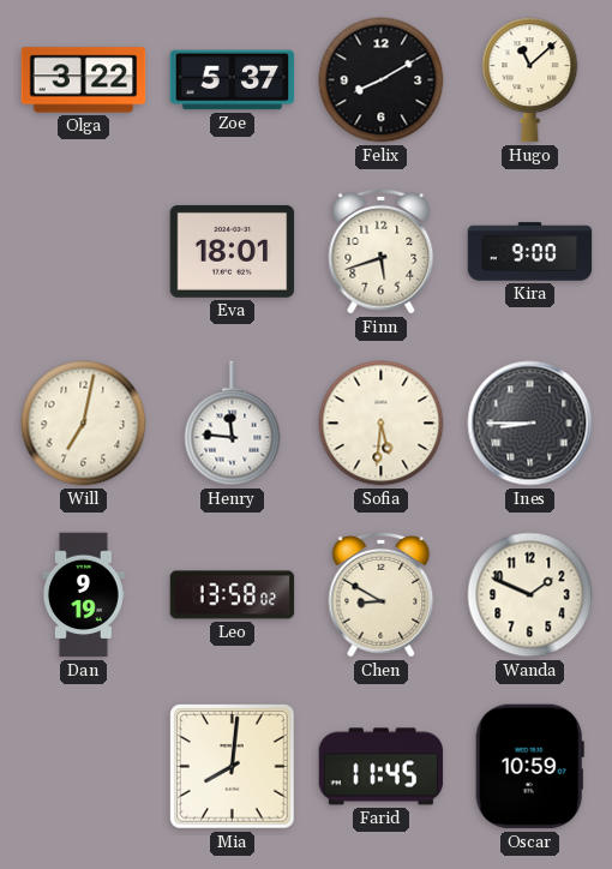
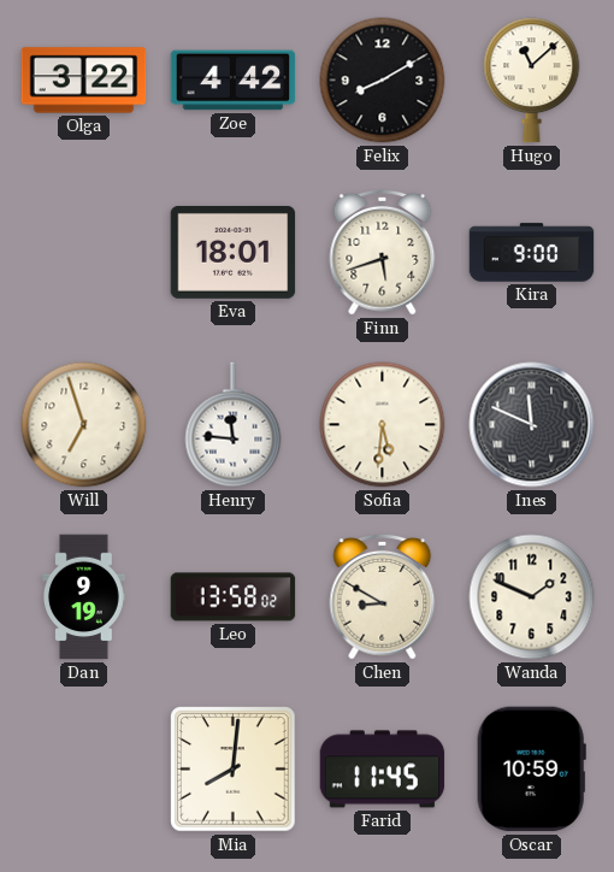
Zoe: 5:37 -> 4:42
Will: 7:02 -> 6:57
Ines: 8:45 -> 11:49
